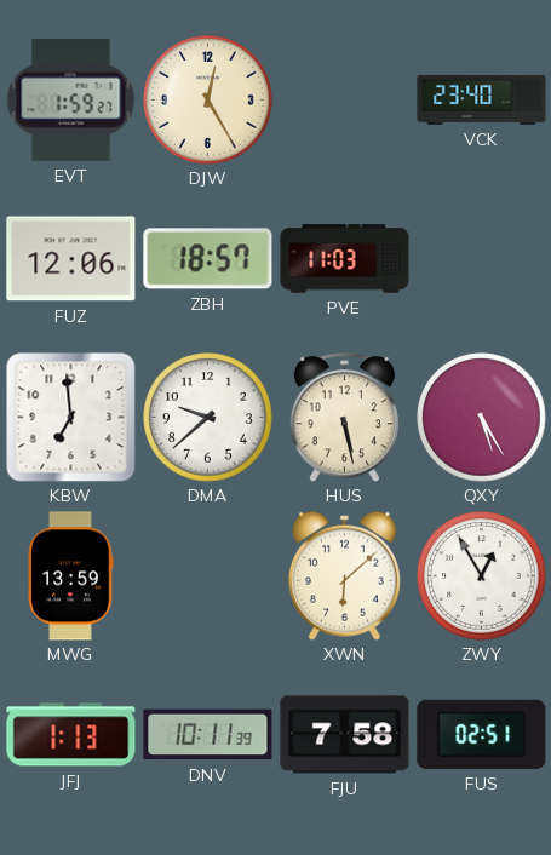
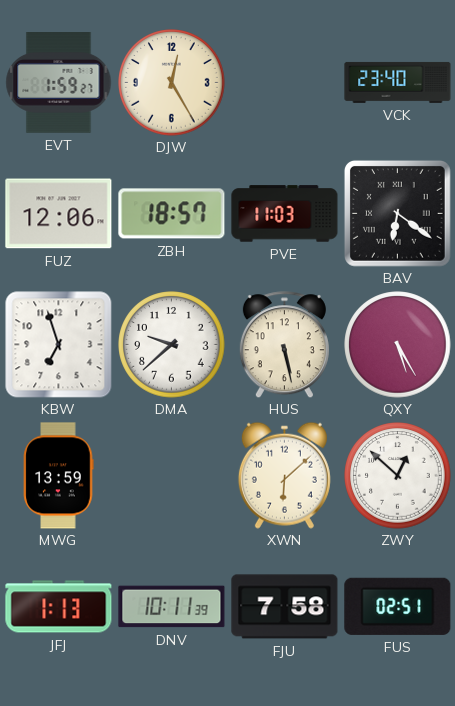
BAV: none -> 6:21
KBW: 6:59 -> 6:57
ZWY: 12:55 -> 12:52
